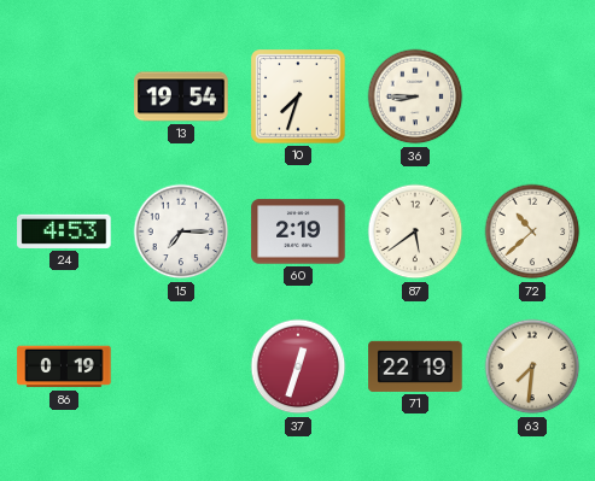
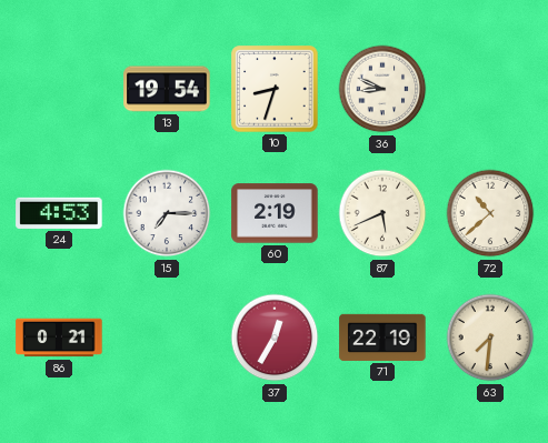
10: 7:33 -> 8:33
36: 8:45 -> 8:49
87: 5:39 -> 5:41
86: 0:19 -> 0:21
37: 12:33 -> 12:35
